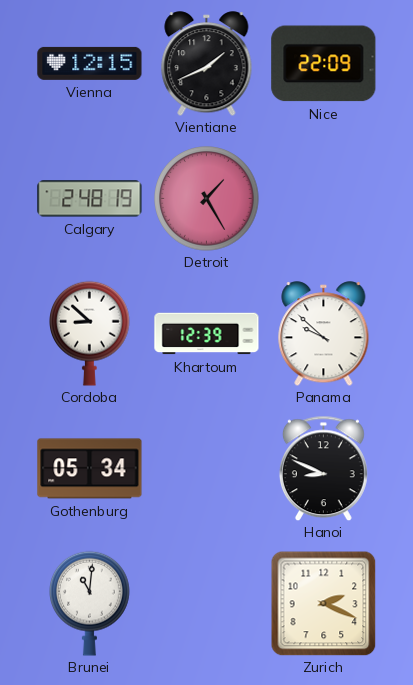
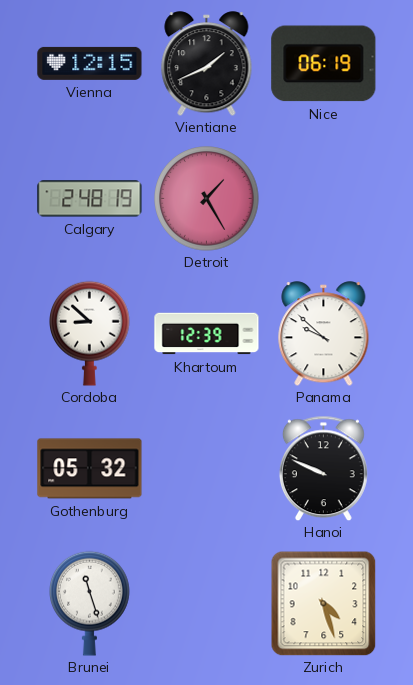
Nice: 22:09 -> 06:19
Gothenburg: 05:34 -> 05:32
Hanoi: 8:49 -> 9:49
Brunei: 11:01 -> 11:27
Zurich: 2:19 -> 4:27
